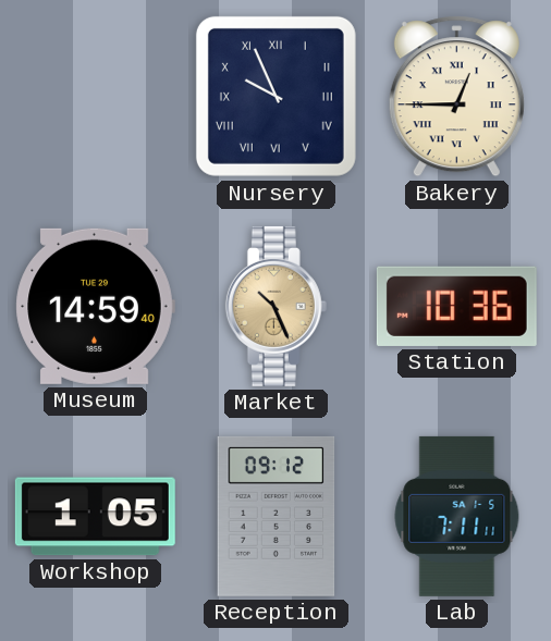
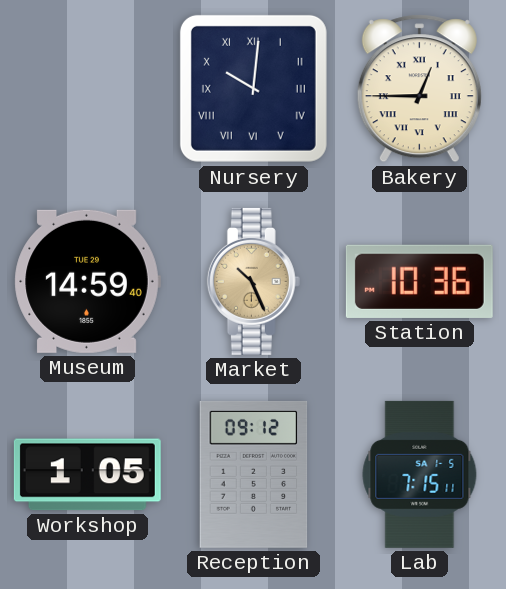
Nursery: 9:56 -> 10:01
Lab: 7:11 -> 7:15
